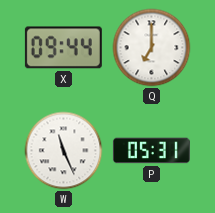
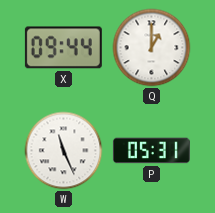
Q: 7:00 -> 1:00
